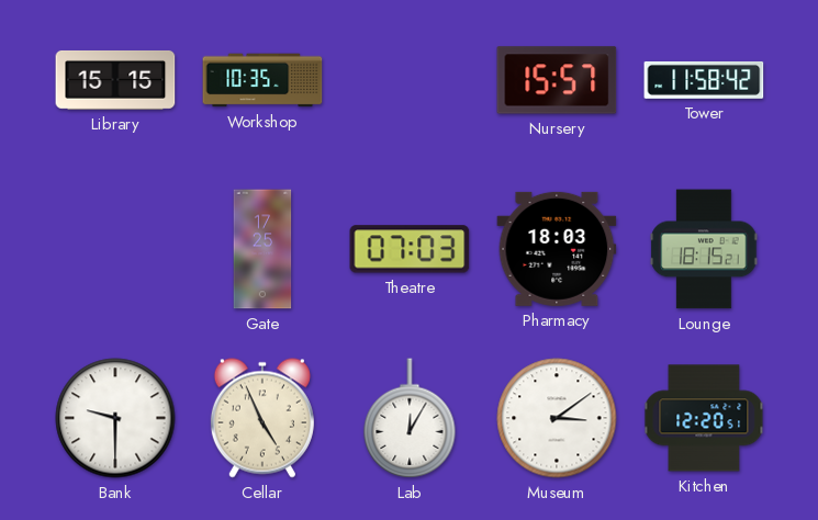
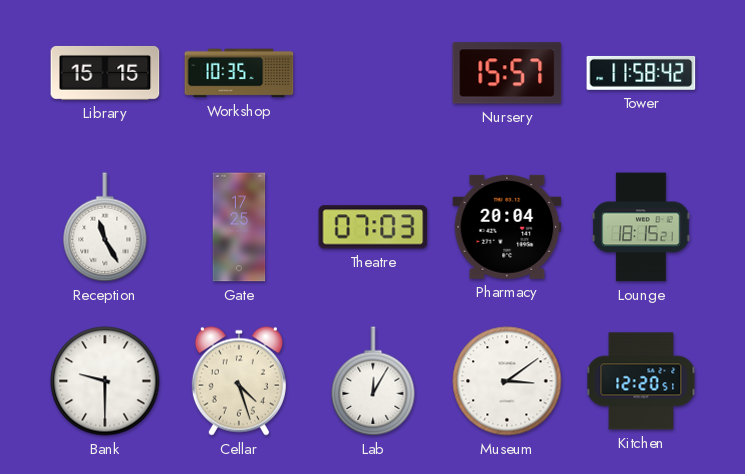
Reception: none -> 11:25
Pharmacy: 18:03 -> 20:04
Cellar: 4:56 -> 4:27
